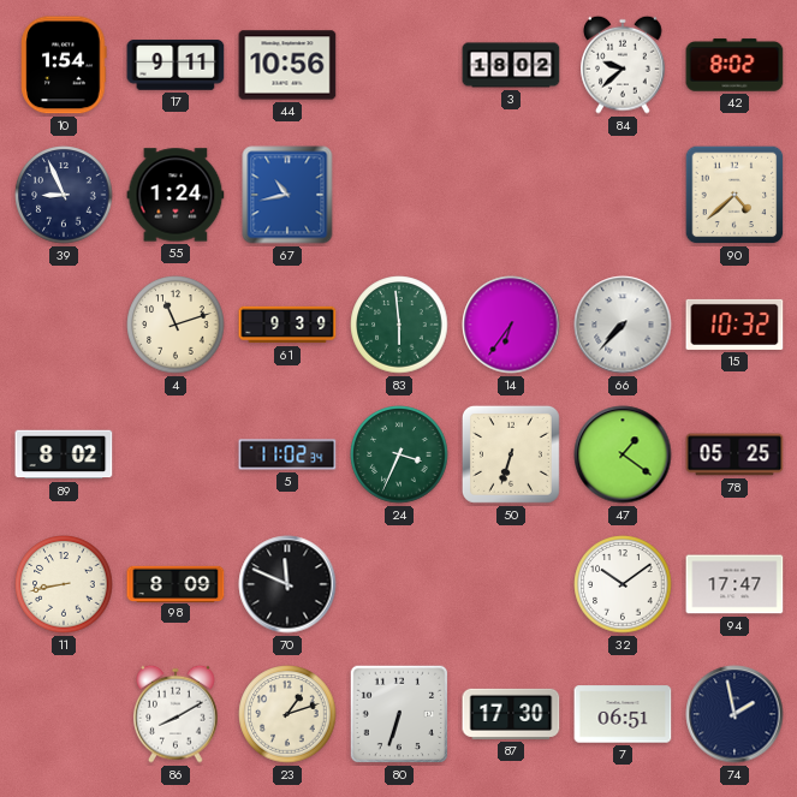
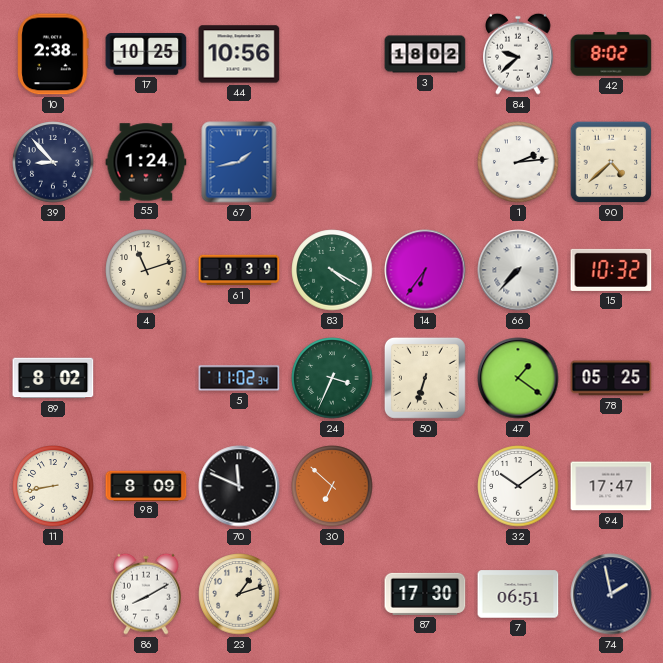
10: 1:54 -> 2:38
17: 9:11 -> 10:25
39: 8:56 -> 8:53
67: 10:43 -> 1:43
1: none -> 2:14
83: 5:59 -> 4:20
30: none -> 6:52
80: 6:33 -> none
